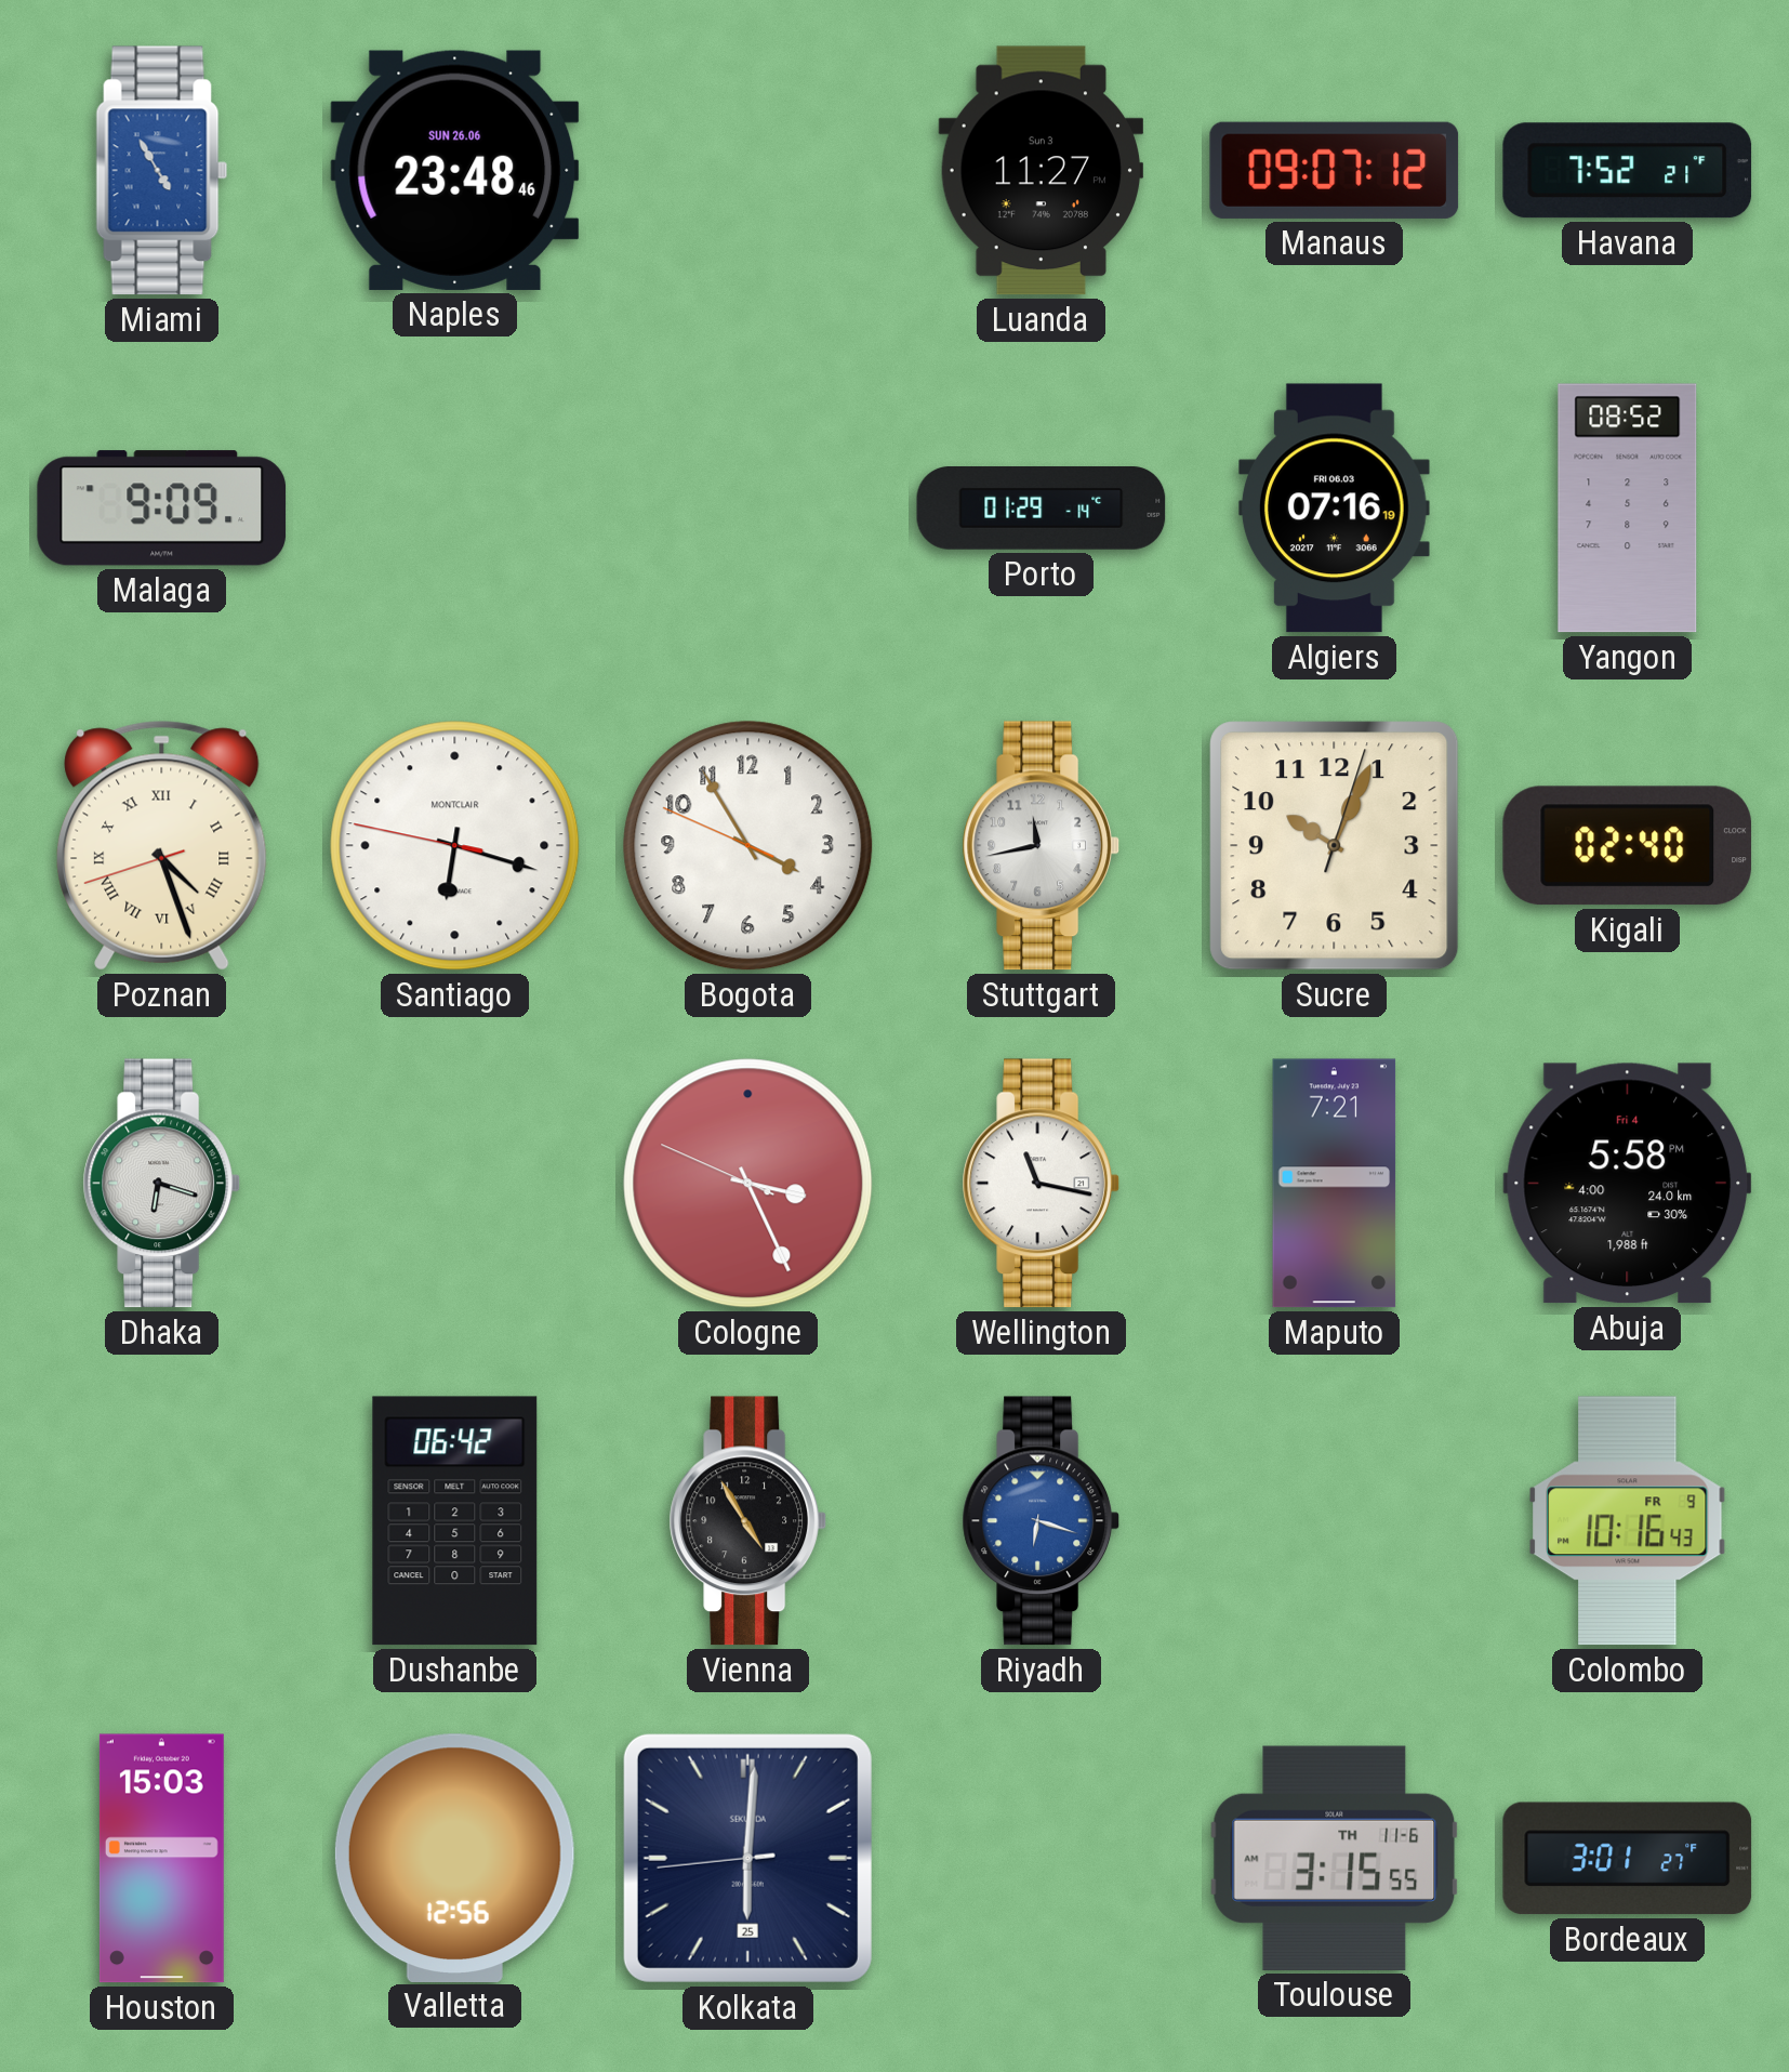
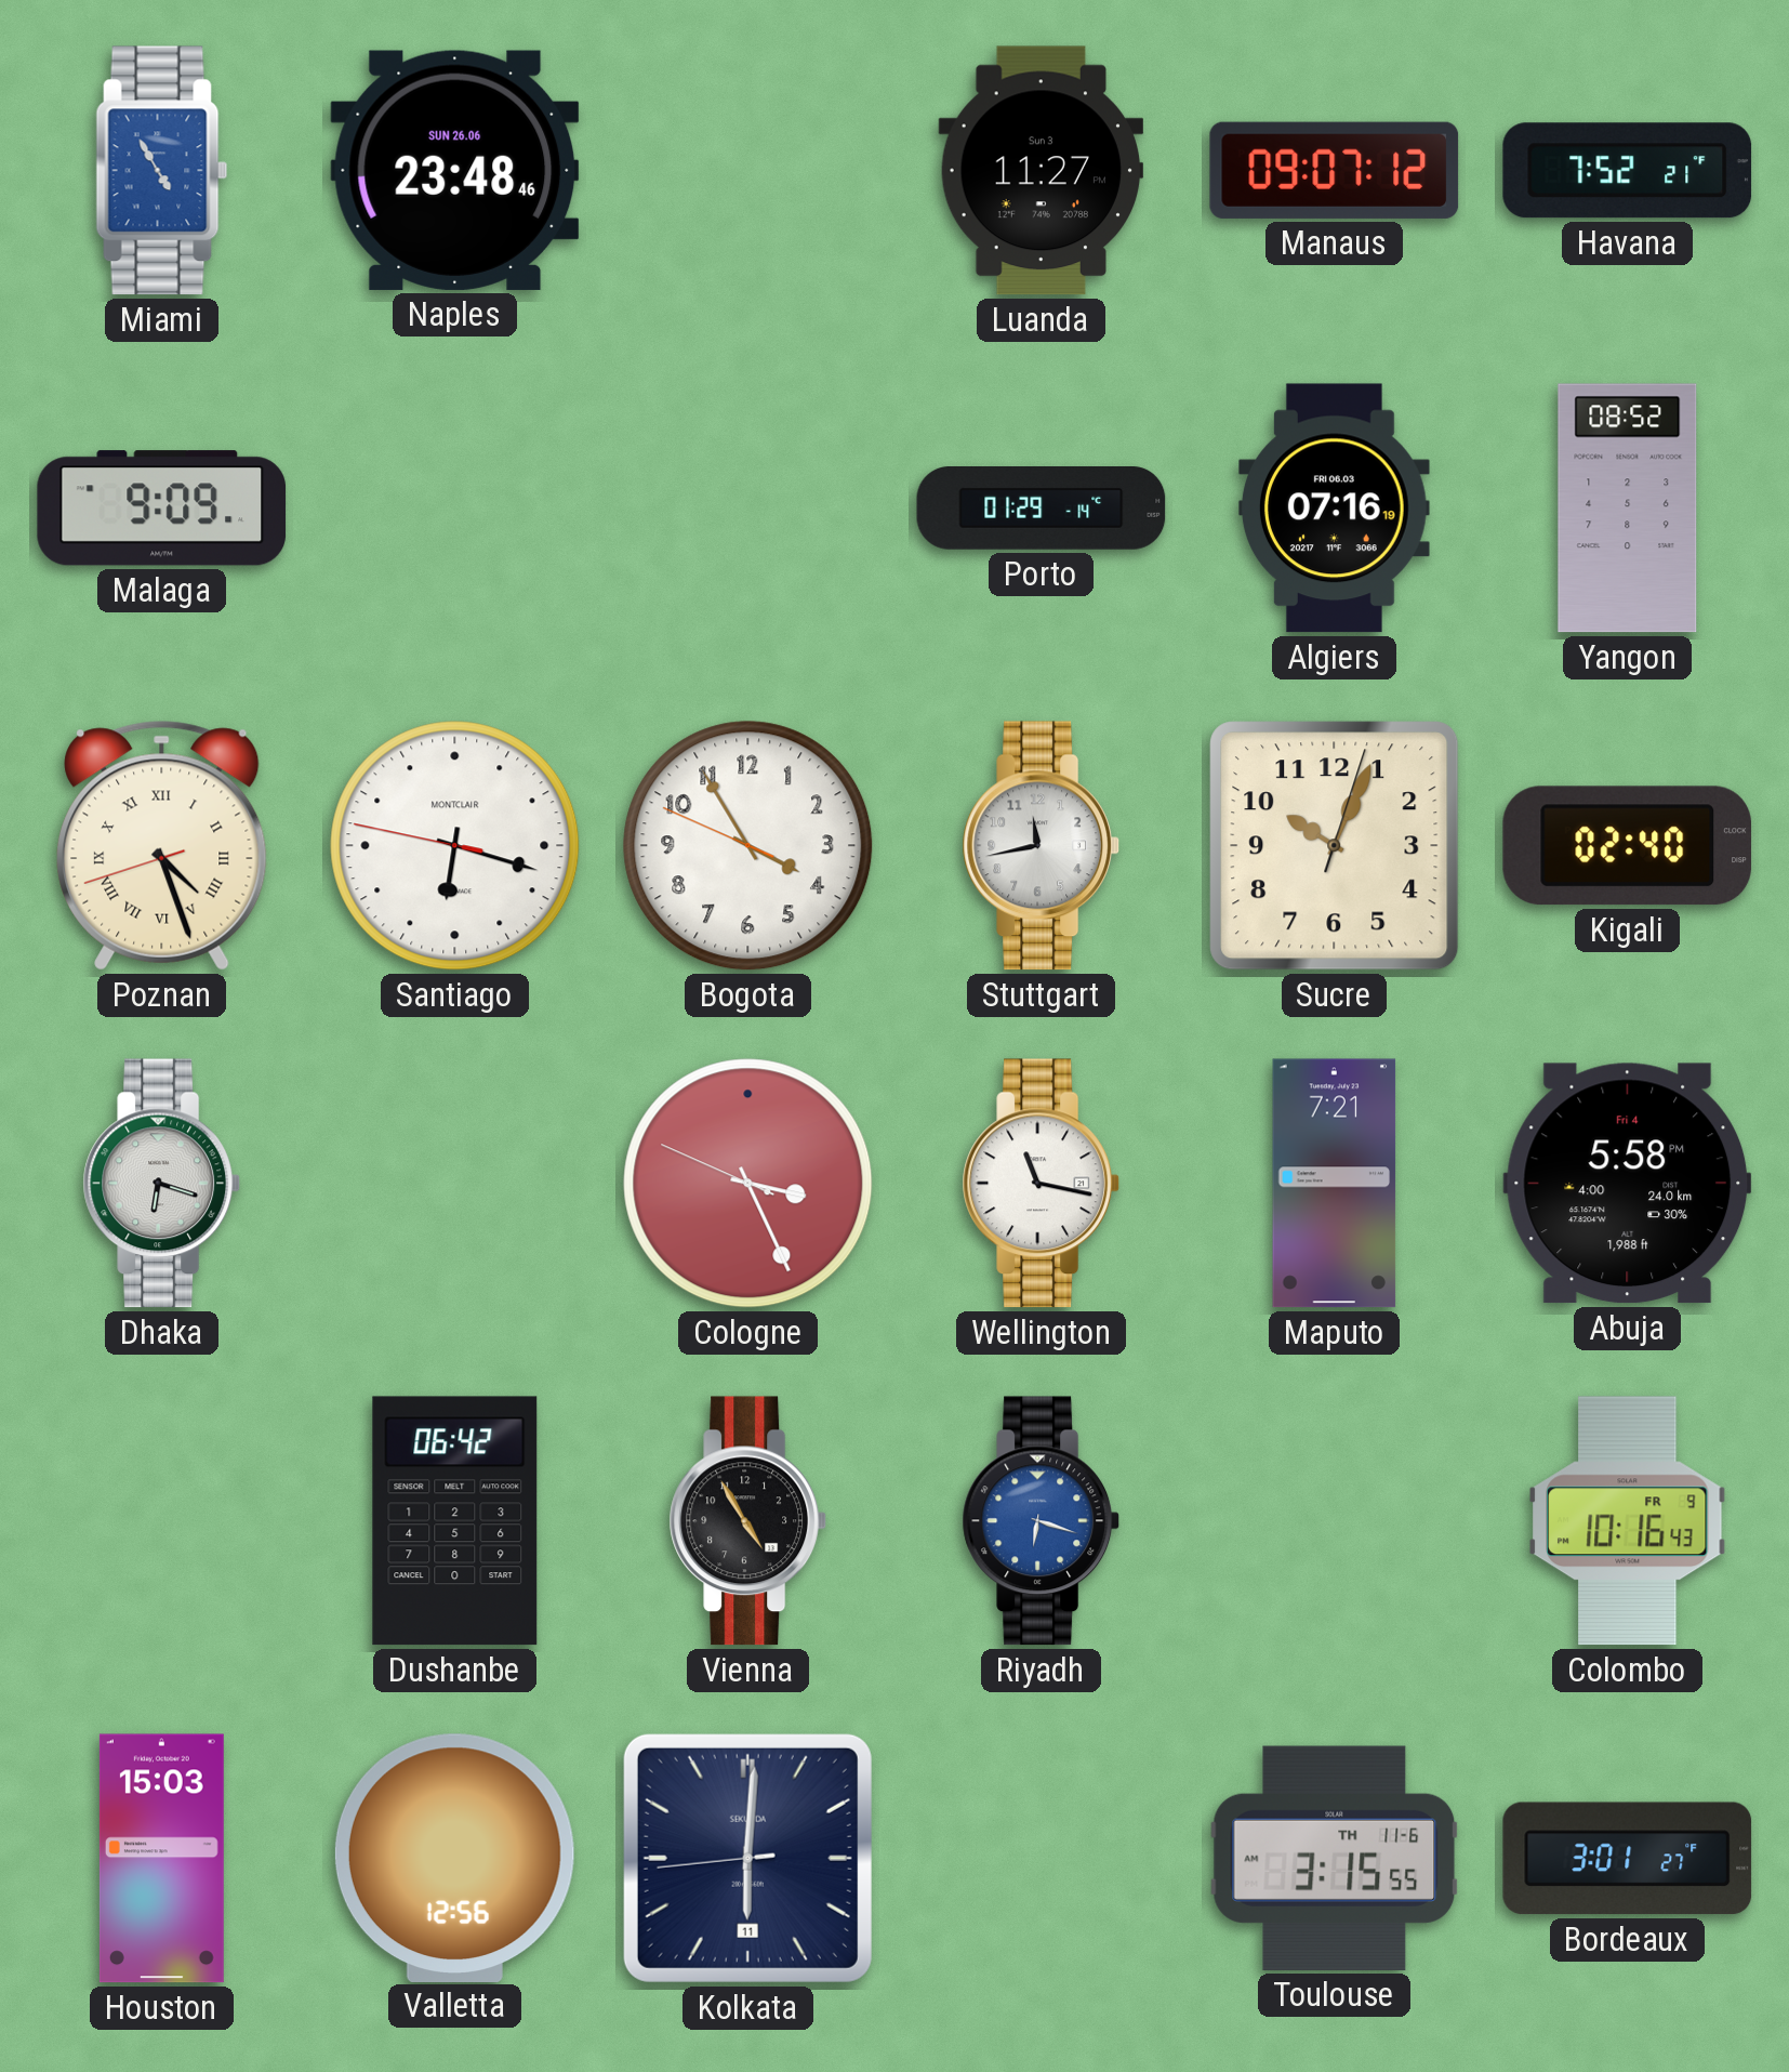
Kolkata date: 25 -> 11
